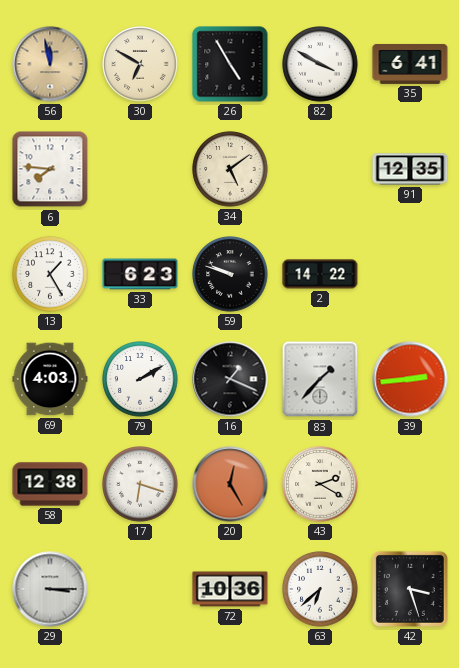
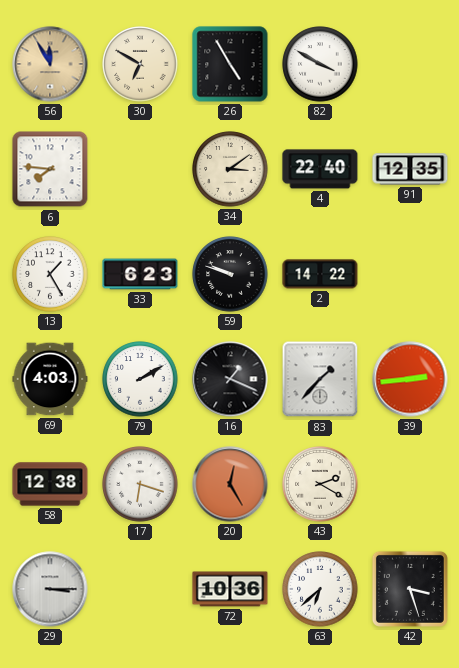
56: 11:58 -> 11:55
35: 6:41 -> none
34: 5:09 -> 3:09
4: none -> 22:40
